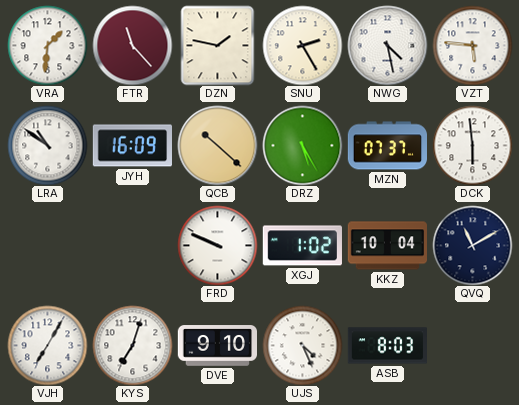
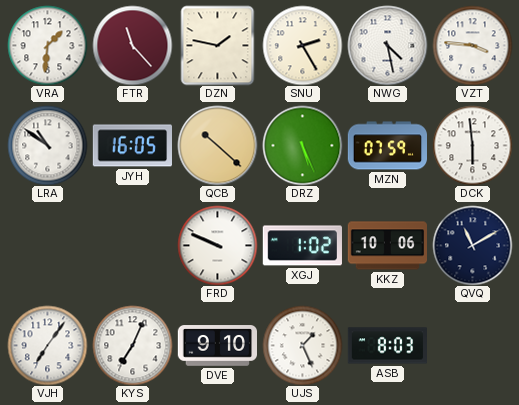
VZT: 5:46 -> 3:46
JYH: 16:09 -> 16:05
DRZ: 5:25 -> 5:26
MZN: 07:37 -> 07:59
KKZ: 10:04 -> 10:06
VJH: 7:05 -> 7:06
KYS: 7:03 -> 7:04
UJS: 4:26 -> 1:26
